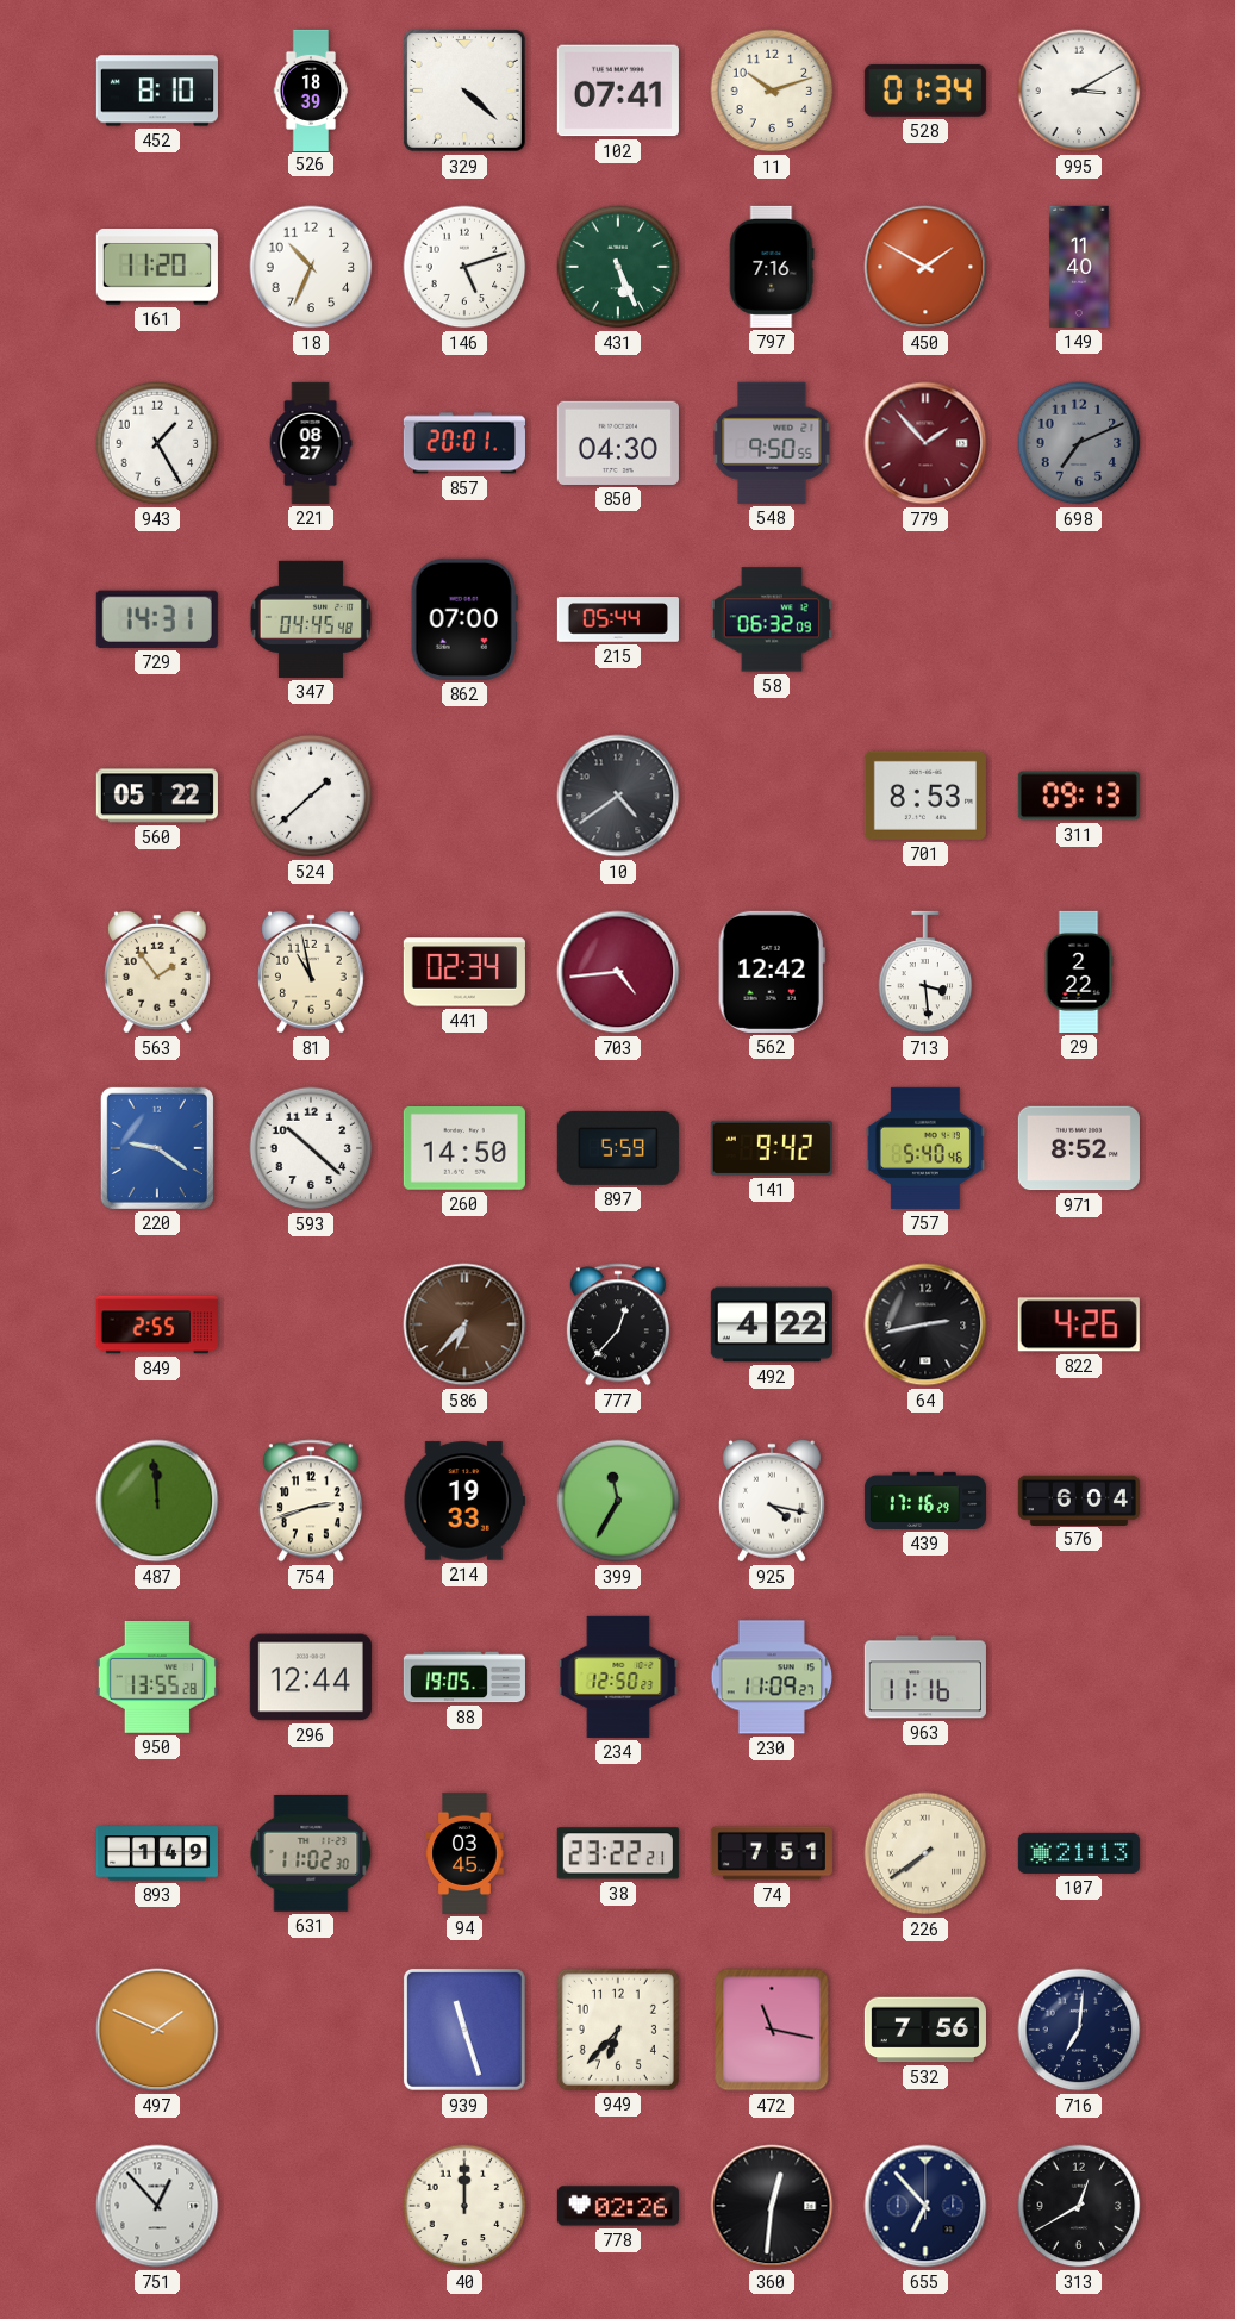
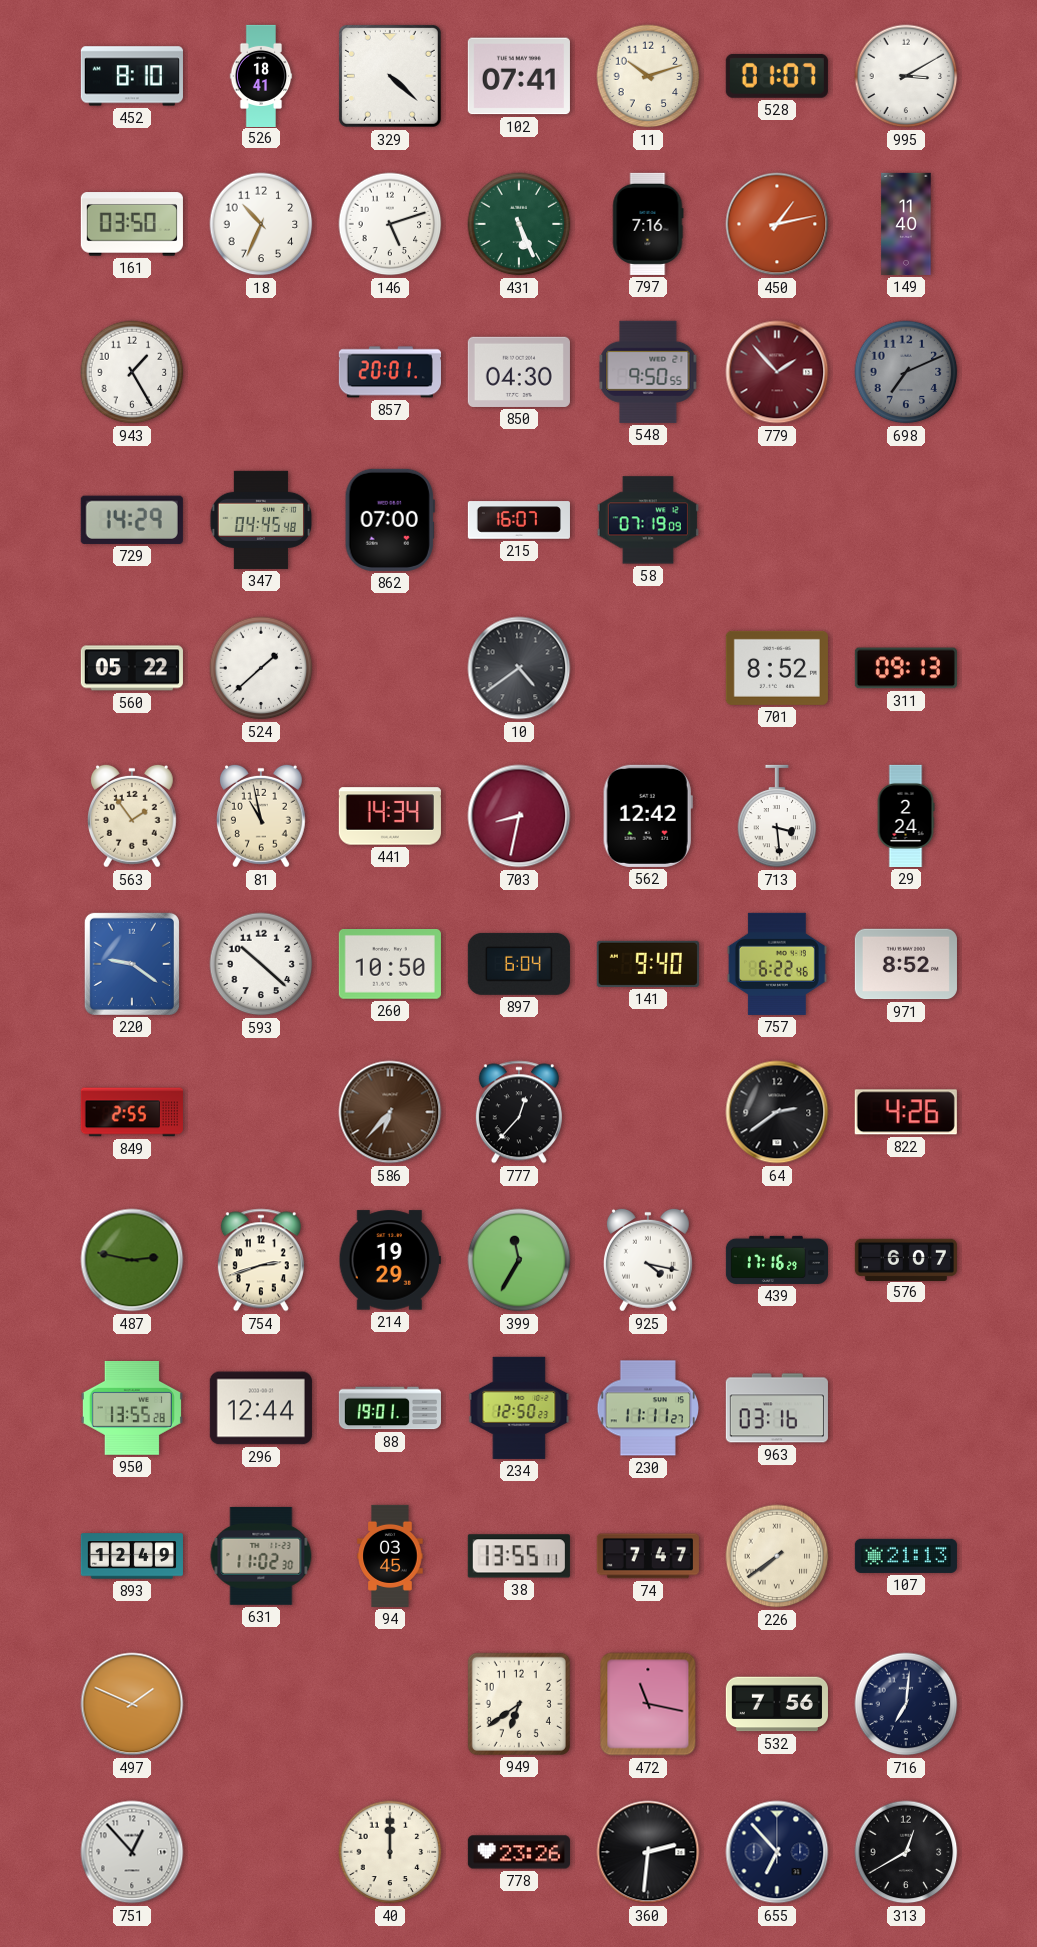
526: 18:39 -> 18:41
528: 01:34 -> 01:07
161: 11:20 -> 03:50
450: 1:50 -> 1:13
221: 08:27 -> none
729: 14:31 -> 14:29
215: 05:44 -> 16:07
58: 06:32 -> 07:19
701: 8:53 -> 8:52
441: 02:34 -> 14:34
703: 4:44 -> 8:32
29: 2:22 -> 2:24
260: 14:50 -> 10:50
897: 5:59 -> 6:04
141: 9:42 -> 9:40
757: 5:40 -> 6:22
492: 4:22 -> none
64: 2:43 -> 2:39
487: 11:59 -> 2:47
214: 19:33 -> 19:29
576: 6:04 -> 6:07
88: 19:05 -> 19:01
230: 11:09 -> 11:11
963: 11:16 -> 03:16
893: 1:49 -> 12:49
38: 23:22 -> 13:55
74: 7:51 -> 7:47
939: 11:27 -> none
949: 6:37 -> 6:39
778: 02:26 -> 23:26
360: 12:31 -> 2:31
